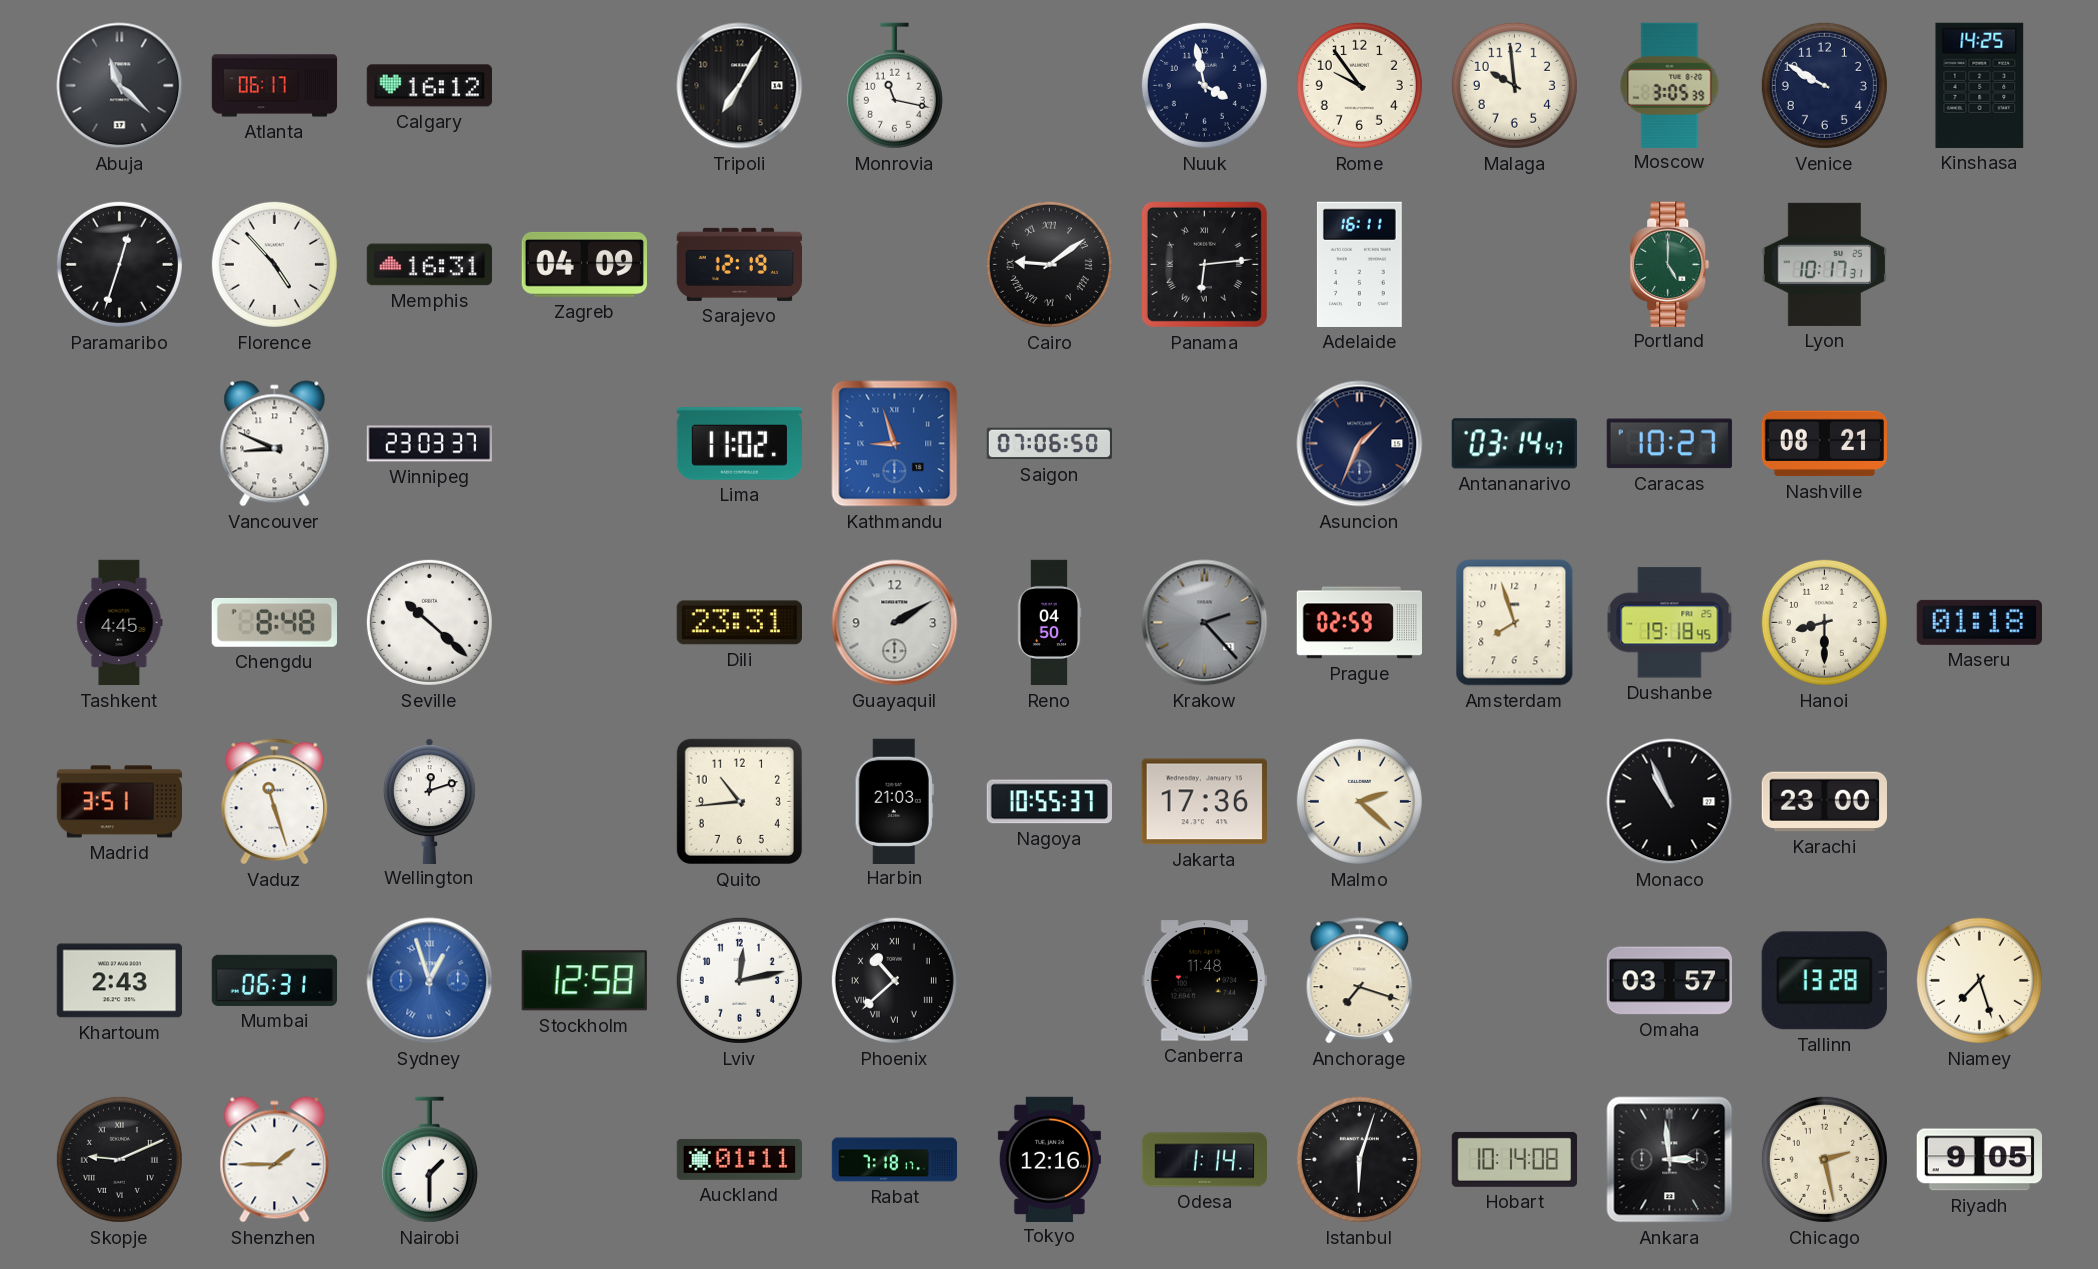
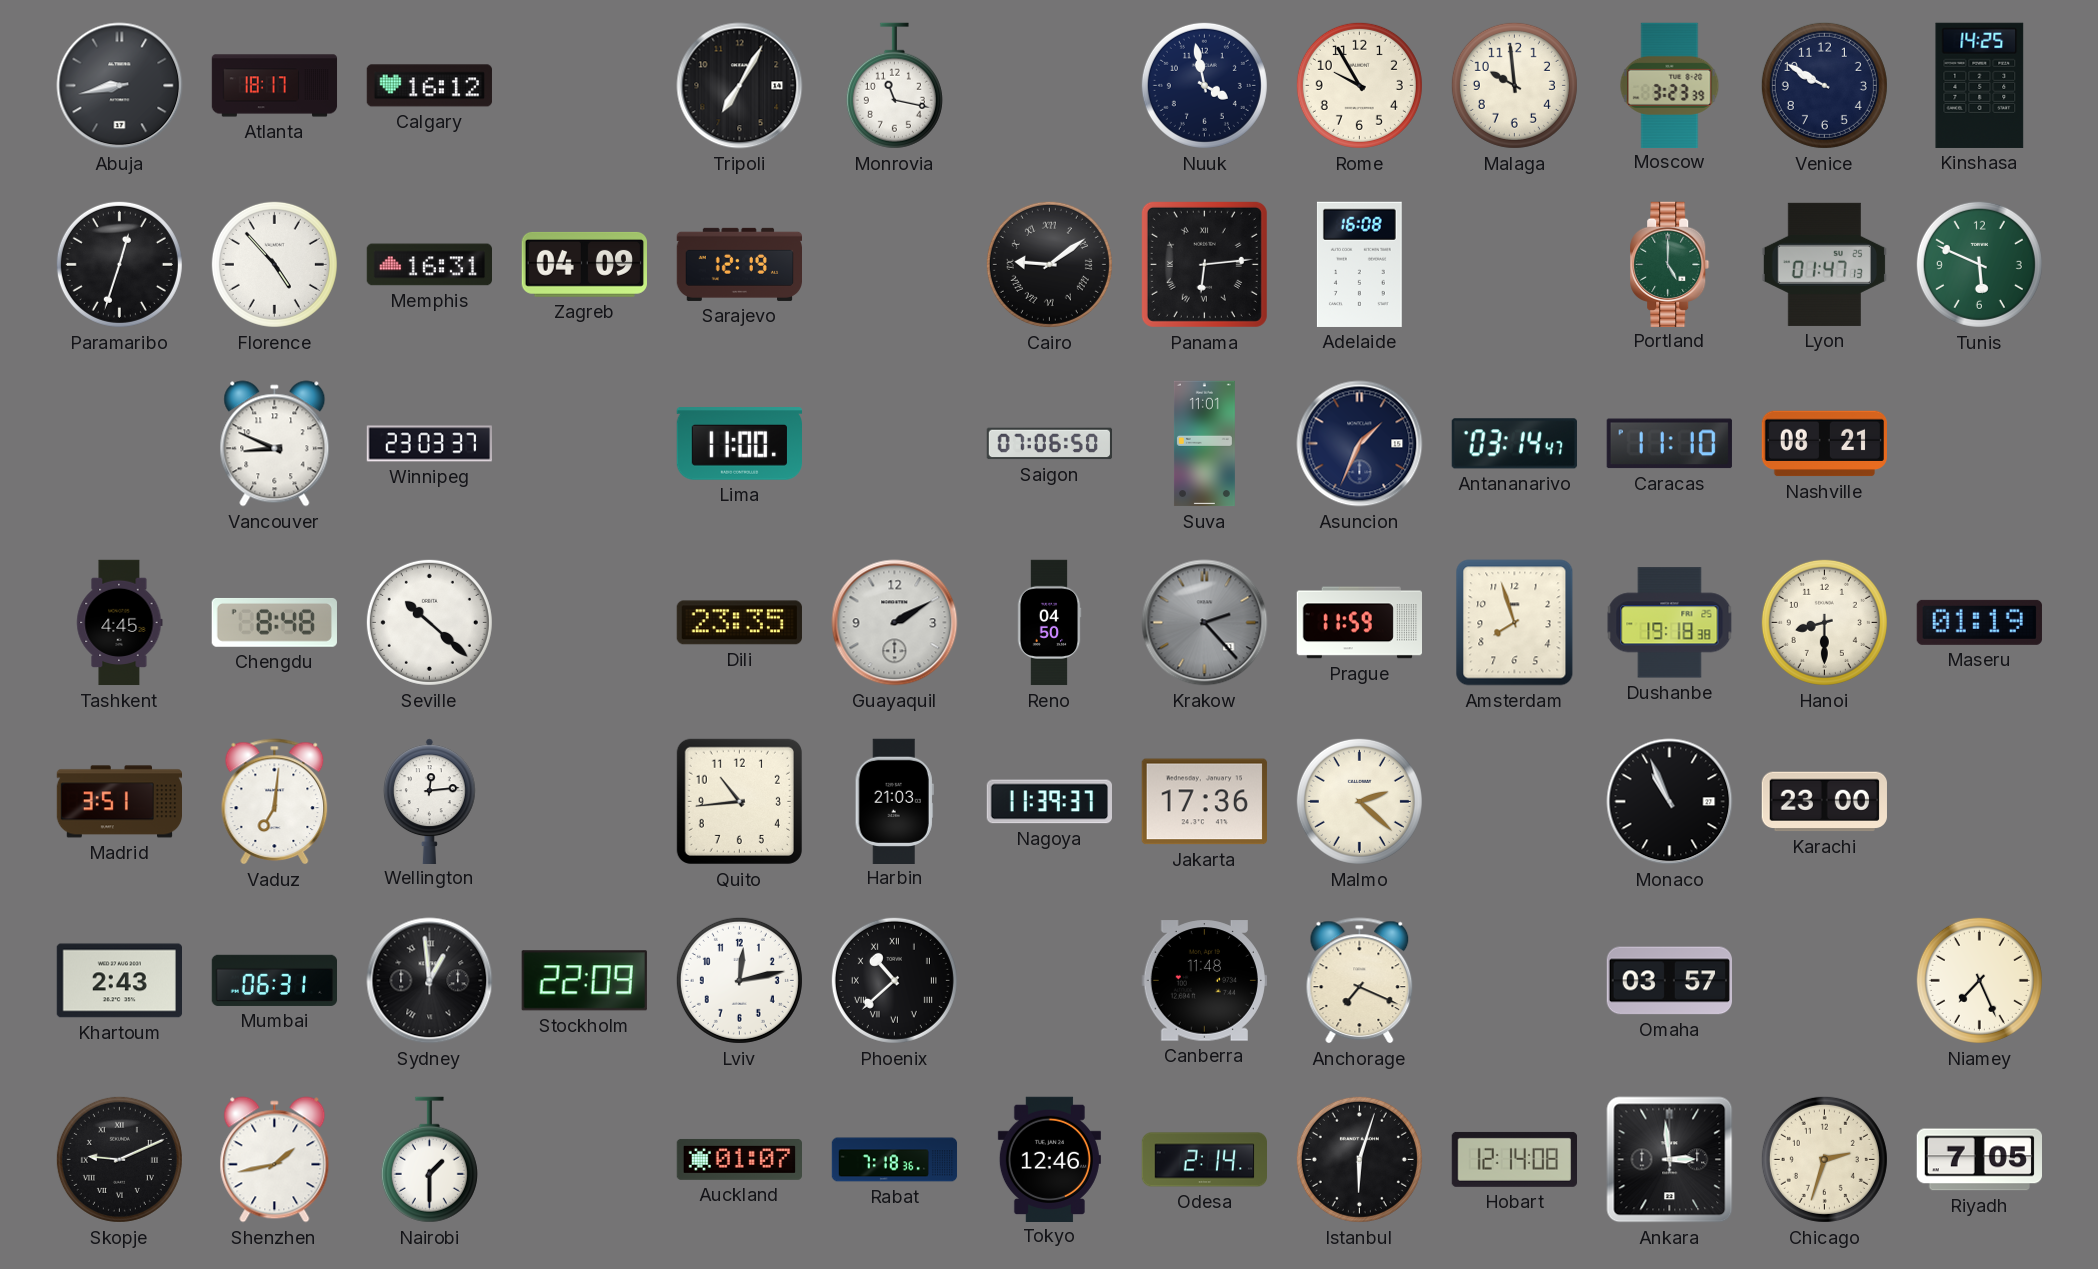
Abuja: 11:22 -> 8:43
Atlanta: 06:17 -> 18:17
Rome: 9:54 -> 9:55
Moscow: 3:05 -> 3:23
Adelaide: 16:11 -> 16:08
Lyon: 10:17 -> 01:47
Tunis: none -> 5:49
Lima: 11:02 -> 11:00
Kathmandu: 8:57 -> none
Suva: none -> 11:01
Caracas: 10:27 -> 11:10
Dili: 23:31 -> 23:35
Prague: 02:59 -> 11:59
Dushanbe: 19:18:45 -> 19:18:38
Maseru: 01:18 -> 01:19
Vaduz: 11:27 -> 7:01
Wellington: 12:12 -> 12:14
Nagoya: 10:55 -> 11:39
Sydney: 12:57 -> 12:59
Sydney dial: blue -> black
Stockholm: 12:58 -> 22:09
Anchorage: 7:18 -> 7:19
Tallinn: 13:28 -> none
Niamey: 7:27 -> 7:26
Shenzhen: 1:45 -> 1:43
Auckland: 01:11 -> 01:07
Rabat: 7:18:17 -> 7:18:36
Tokyo: 12:16 -> 12:46
Odesa: 1:14 -> 2:14
Hobart: 10:14 -> 12:14
Chicago: 2:28 -> 2:33
Riyadh: 9:05 -> 7:05
